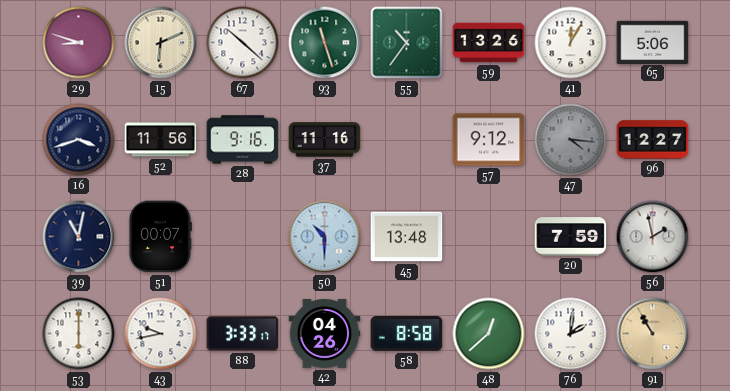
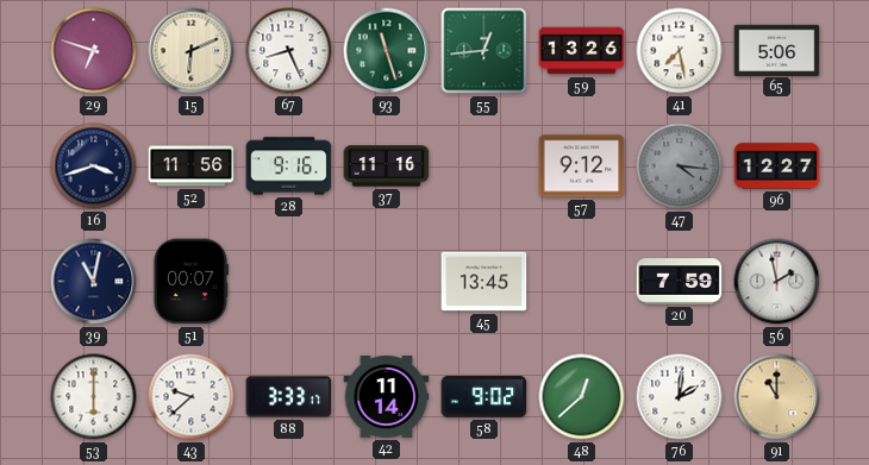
29: 8:48 -> 6:48
67: 10:22 -> 8:26
55: 10:36 -> 12:44
41: 12:05 -> 7:28
50: 10:30 -> none
45: 13:48 -> 13:45
43: 9:43 -> 9:38
42: 04:26 -> 11:14
58: 8:58 -> 9:02
91: 10:55 -> 11:00
